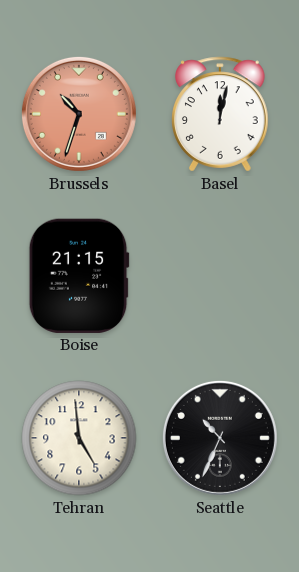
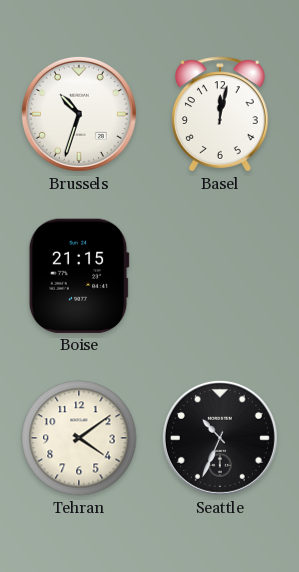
Brussels dial: salmon -> white
Tehran: 4:59 -> 4:09
